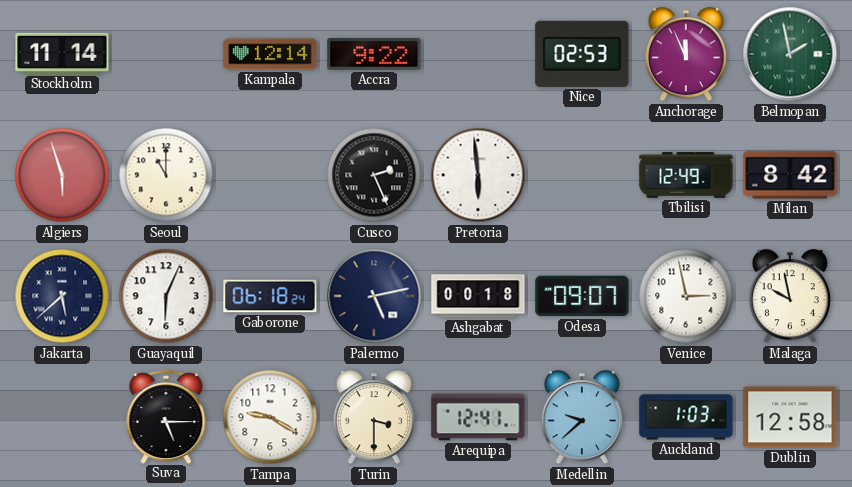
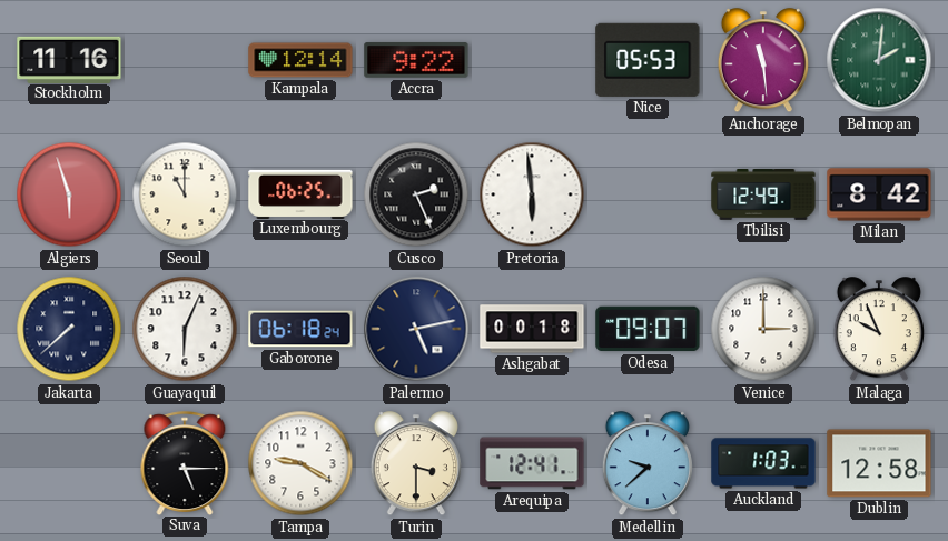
Stockholm: 11:14 -> 11:16
Nice: 02:53 -> 05:53
Anchorage: 11:56 -> 11:29
Belmopan: 1:58 -> 2:01
Luxembourg: none -> 06:25
Jakarta: 5:38 -> 7:38
Venice: 2:58 -> 3:00
Malaga: 9:58 -> 9:56
